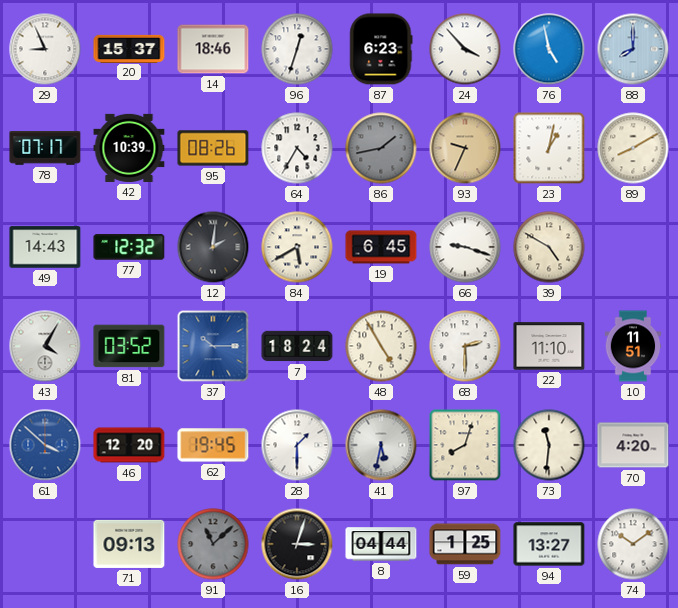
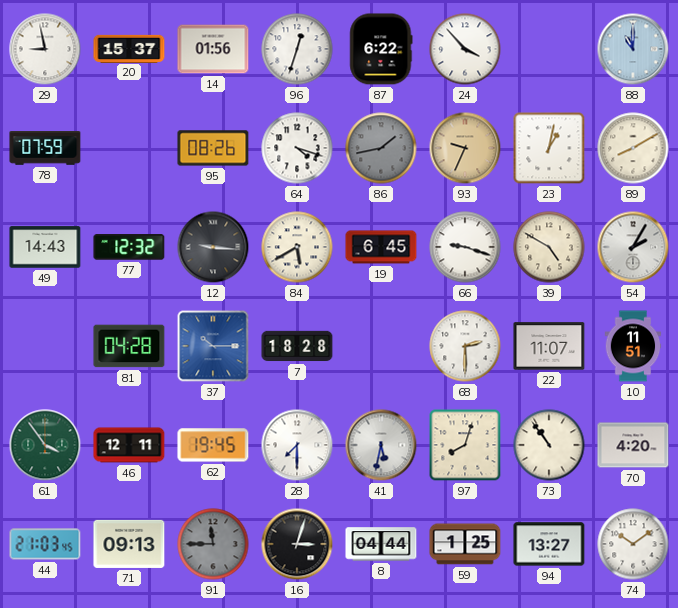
29: 8:56 -> 8:58
14: 18:46 -> 01:56
87: 6:23 -> 6:22
76: 4:58 -> none
88: 8:00 -> 11:00
78: 07:17 -> 07:59
42: 10:39 -> none
64: 4:35 -> 4:18
12: 2:01 -> 9:16
54: none -> 2:05
43: 4:05 -> none
81: 03:52 -> 04:28
7: 18:24 -> 18:28
48: 4:55 -> none
22: 11:10 -> 11:07
61: 3:52 -> 3:54
61 dial: blue -> green
46: 12:20 -> 12:11
28: 1:30 -> 7:30
73: 11:31 -> 10:54
44: none -> 21:03
91: 11:08 -> 11:45
